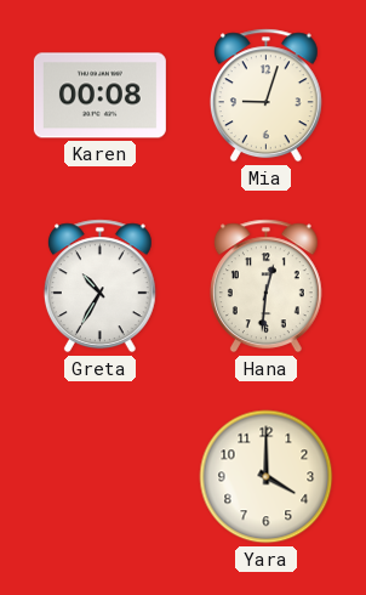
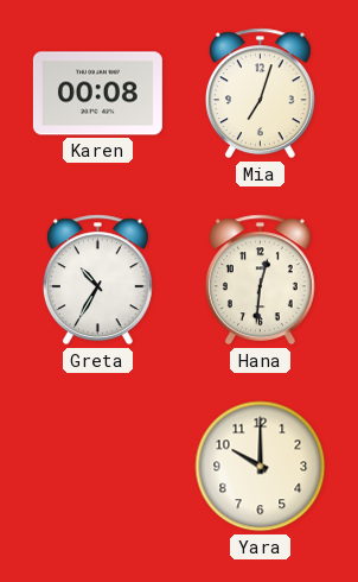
Mia: 9:03 -> 7:03
Yara: 4:00 -> 10:00
